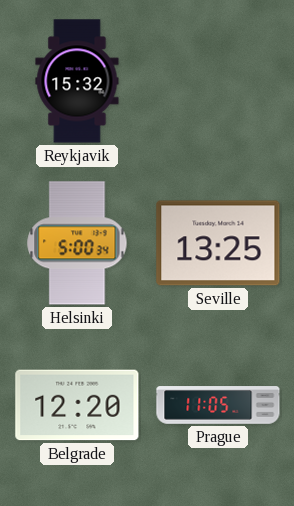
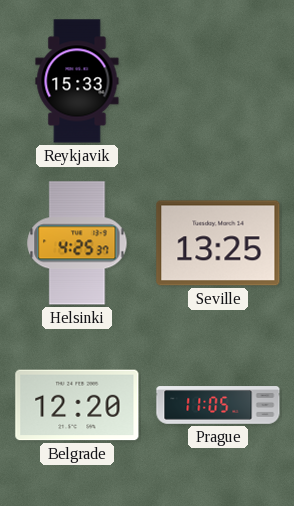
Reykjavik: 15:32 -> 15:33
Helsinki: 5:00 -> 4:25
